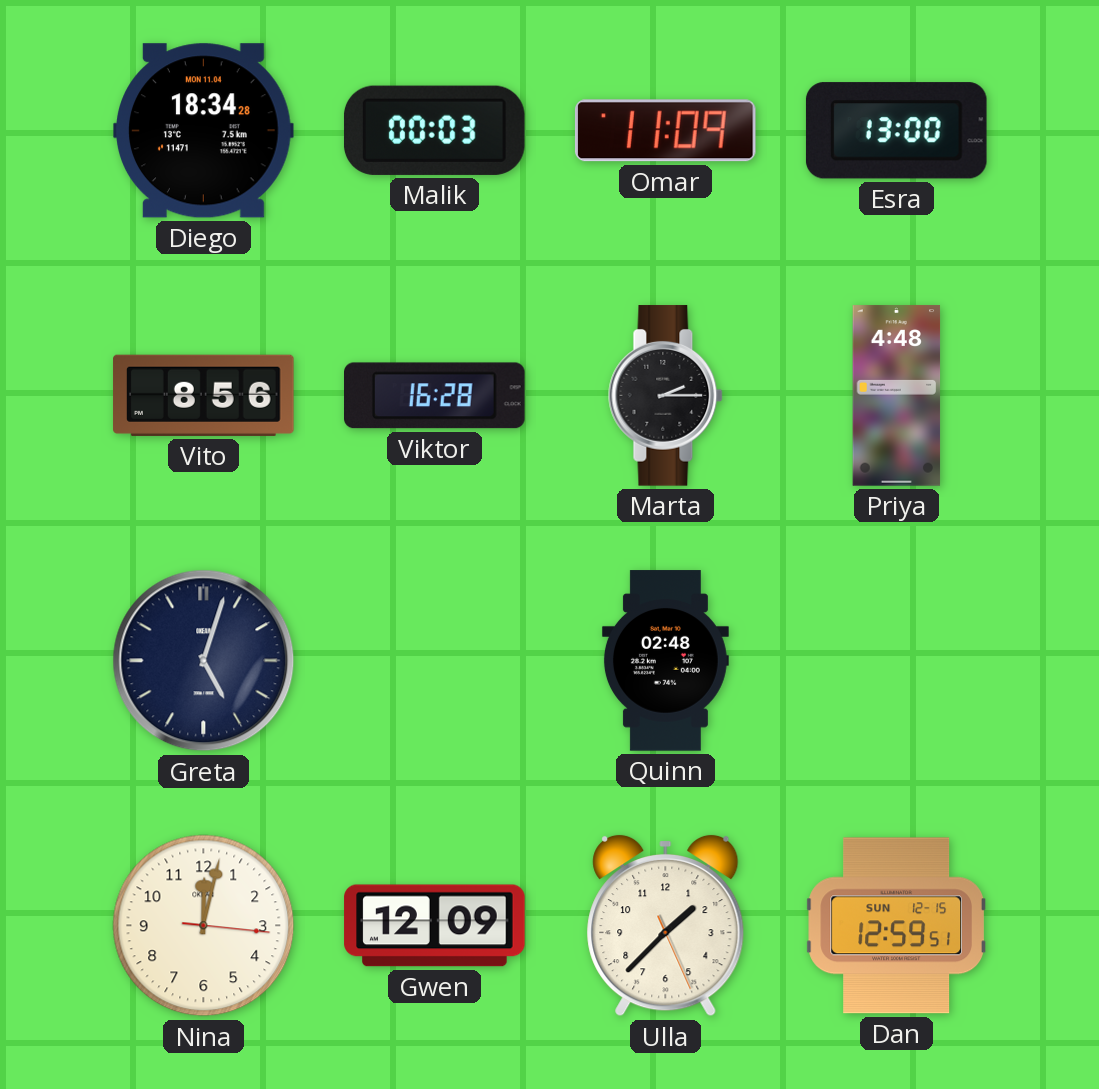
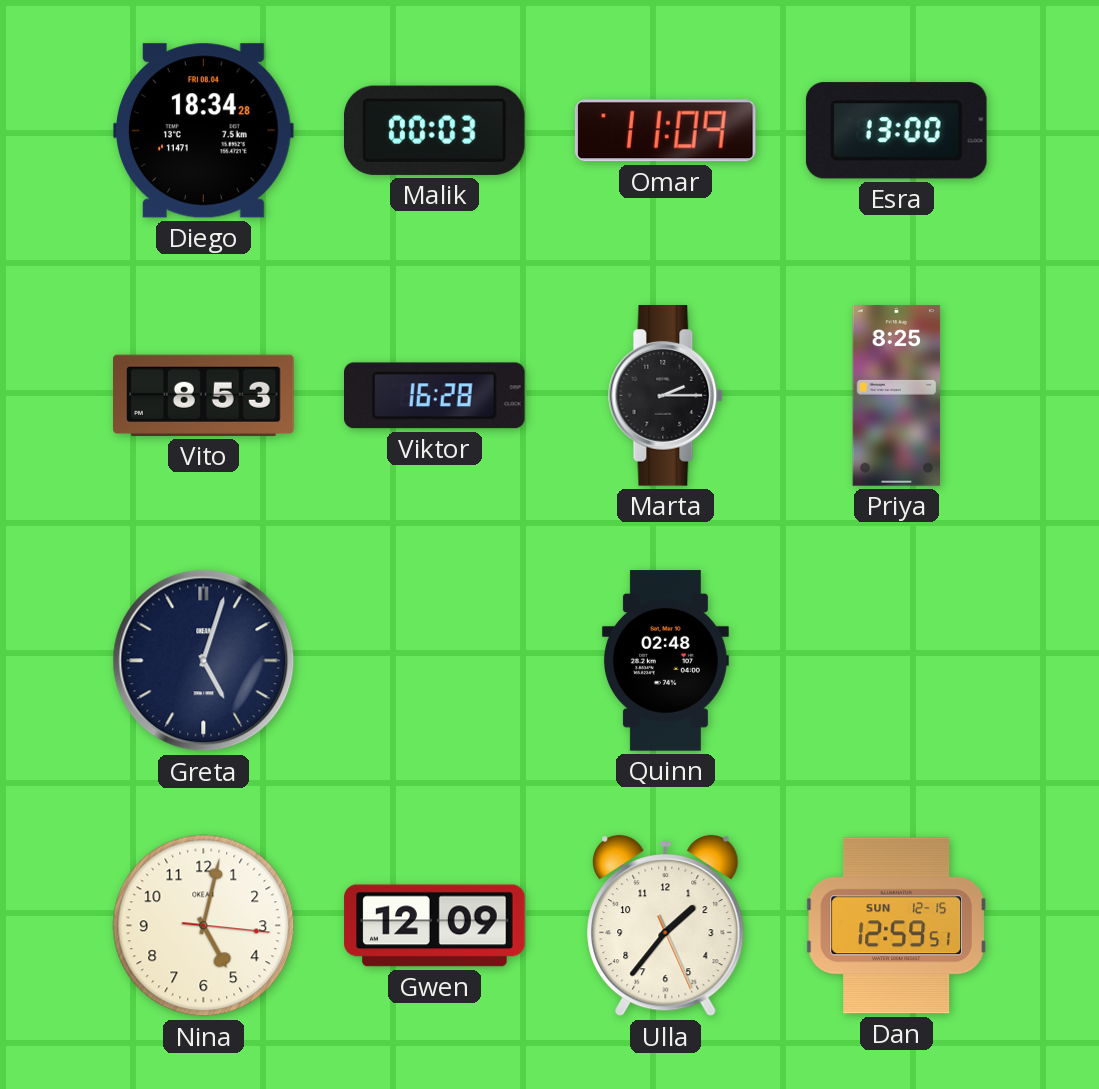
Diego date: MON 11.04 -> FRI 08.04
Vito: 8:56 -> 8:53
Priya: 4:48 -> 8:25
Nina: 12:02 -> 5:02
Ulla: 1:37 -> 1:36
